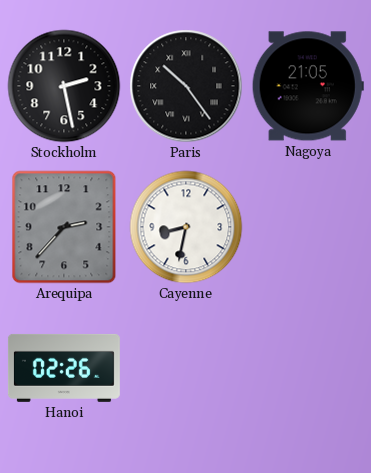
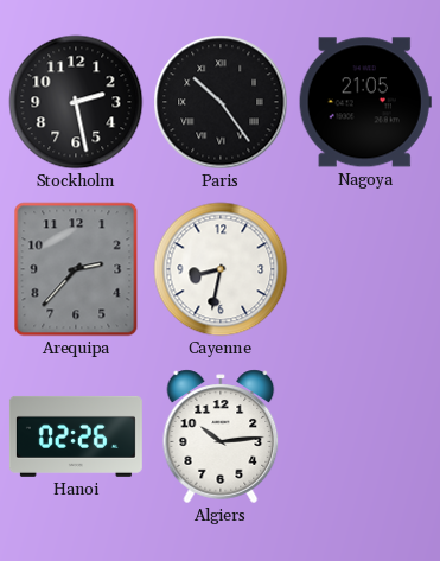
Algiers: none -> 10:14
